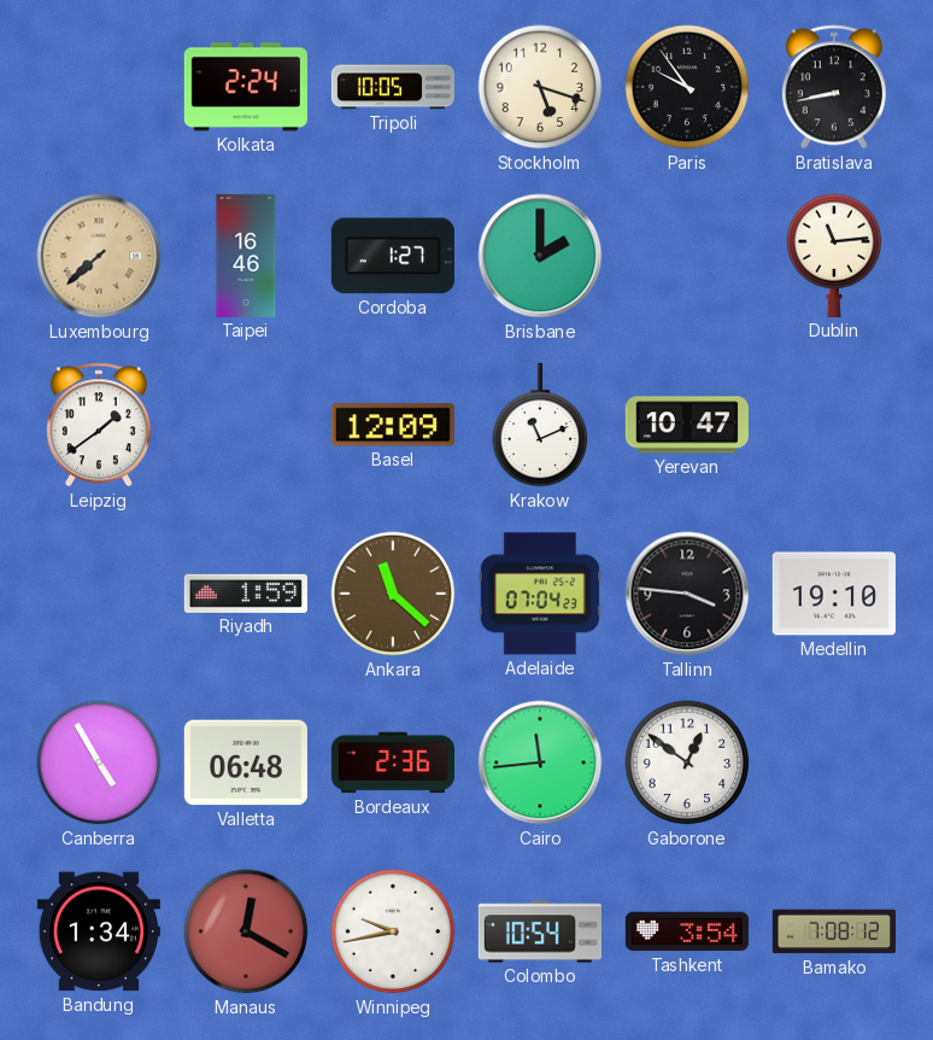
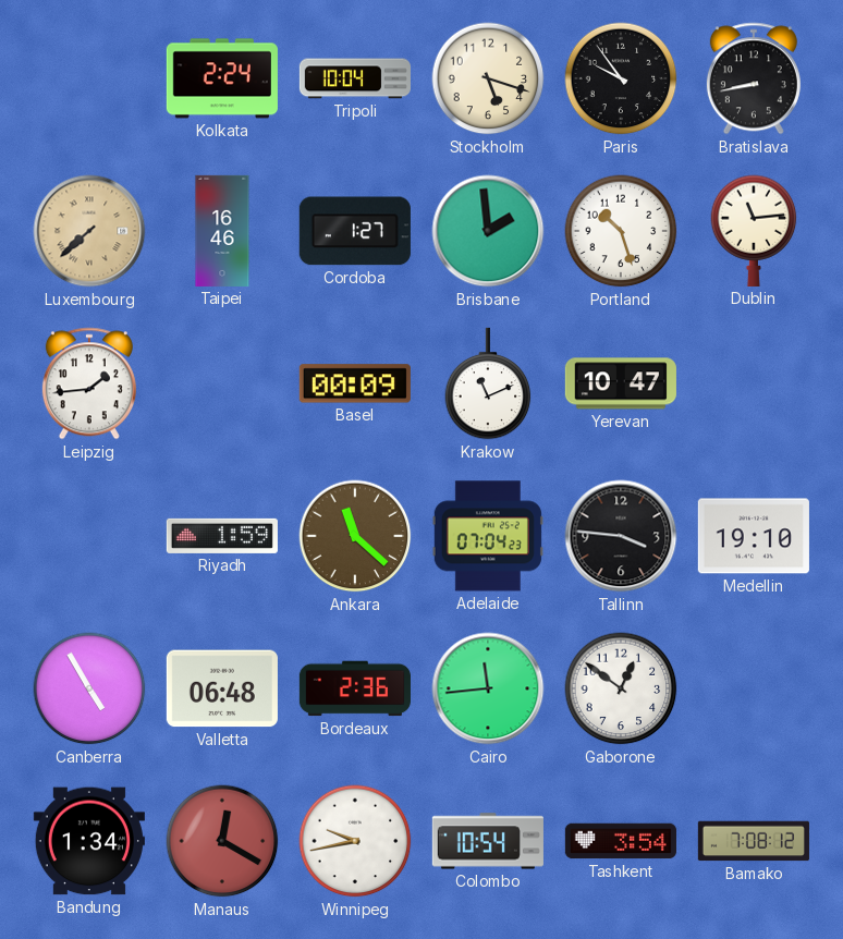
Tripoli: 10:05 -> 10:04
Brisbane: 2:00 -> 1:59
Portland: none -> 10:27
Leipzig: 1:39 -> 1:44
Basel: 12:09 -> 00:09
